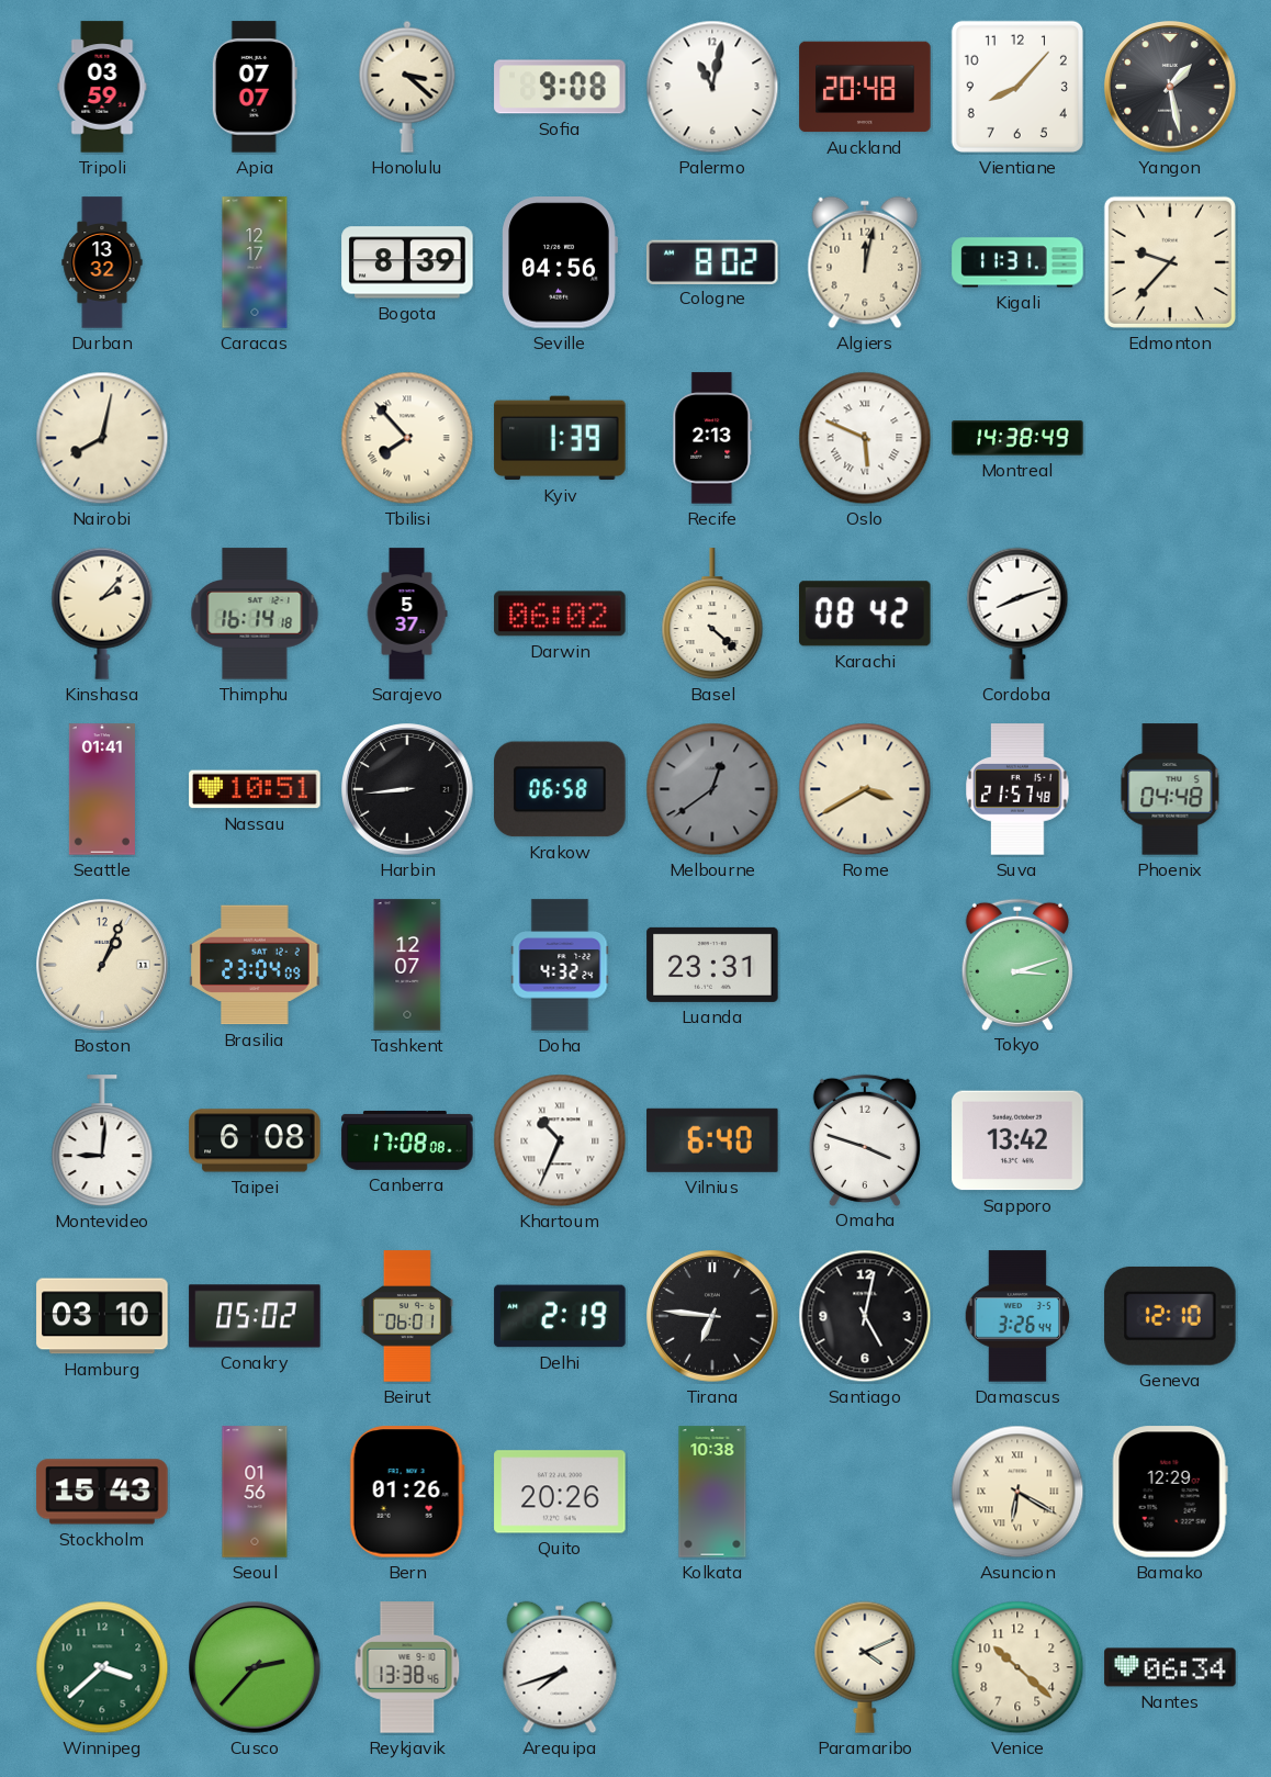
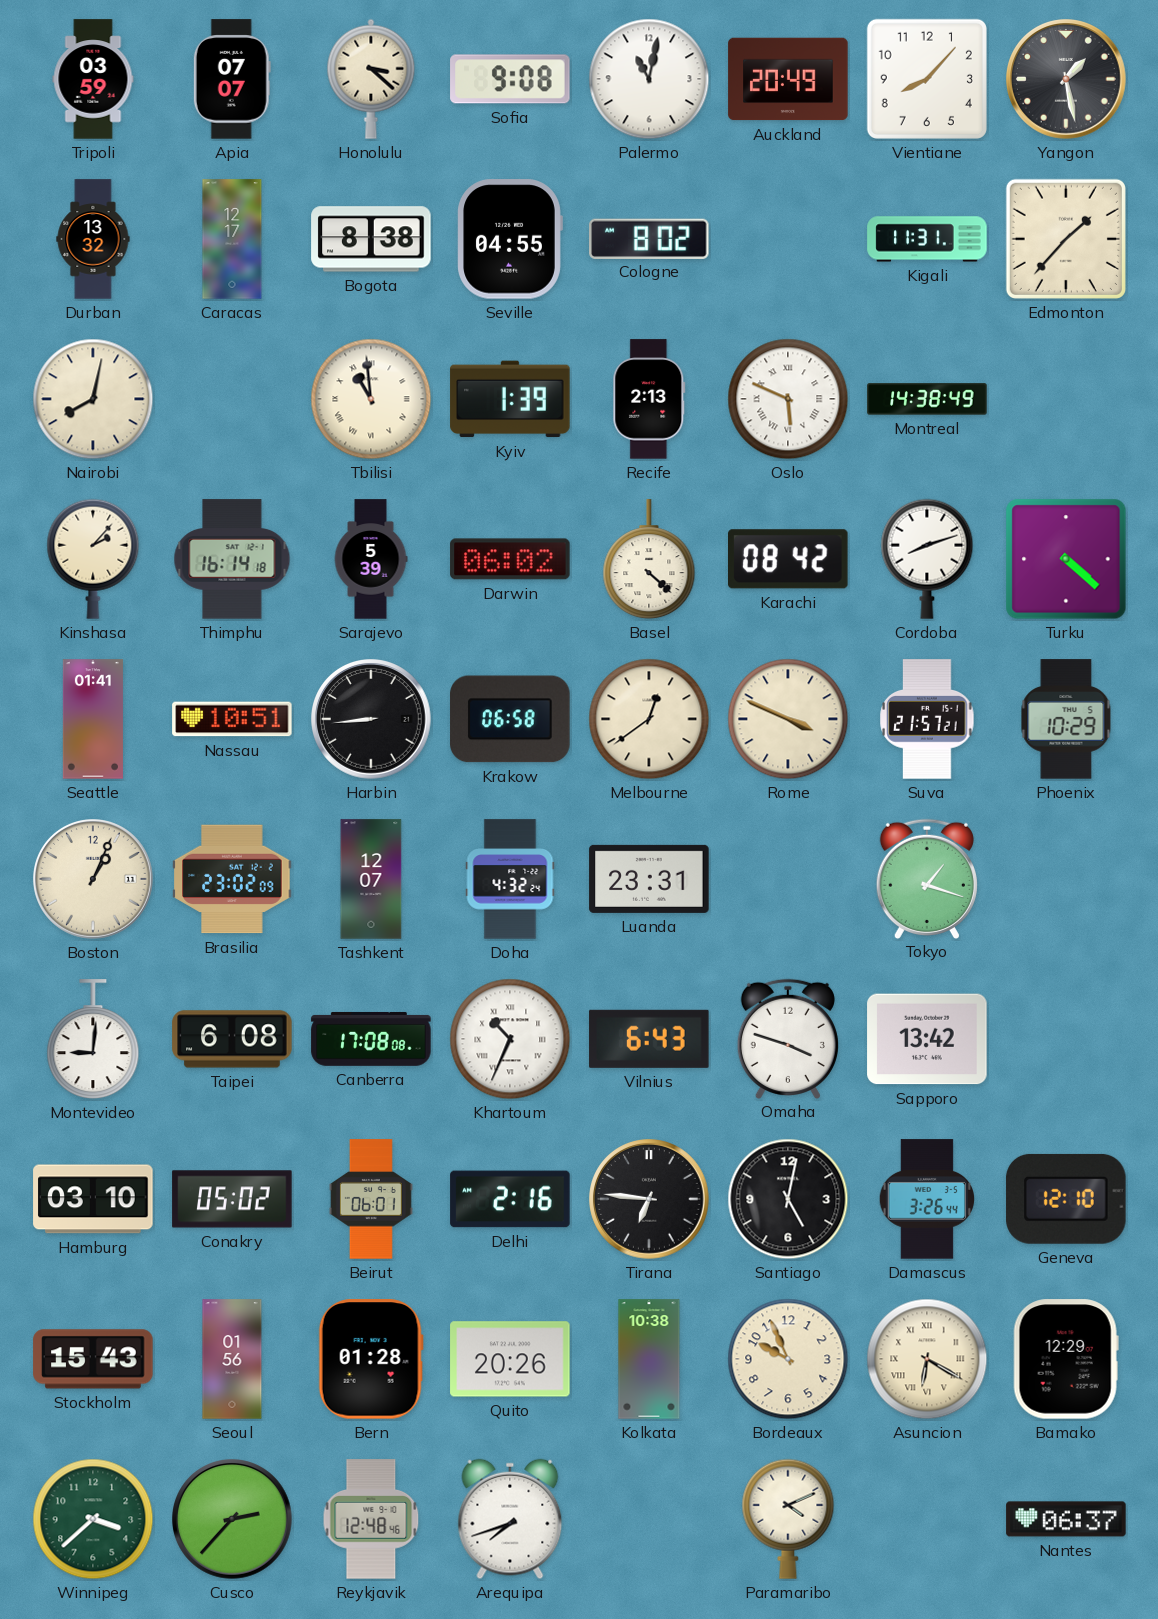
Auckland: 20:48 -> 20:49
Bogota: 8:39 -> 8:38
Seville: 04:56 -> 04:55
Algiers: 12:02 -> none
Edmonton: 9:37 -> 1:37
Tbilisi: 7:53 -> 10:59
Sarajevo: 5:37 -> 5:39
Turku: none -> 4:22
Melbourne dial: grey -> cream
Rome: 3:40 -> 3:49
Suva: 21:57:48 -> 21:57:21
Phoenix: 04:48 -> 10:29
Brasilia: 23:04 -> 23:02
Tokyo: 3:12 -> 1:18
Vilnius: 6:40 -> 6:43
Delhi: 2:19 -> 2:16
Bern: 01:26 -> 01:28
Bordeaux: none -> 9:56
Reykjavik: 13:38 -> 12:48
Venice: 10:22 -> none
Nantes: 06:34 -> 06:37
